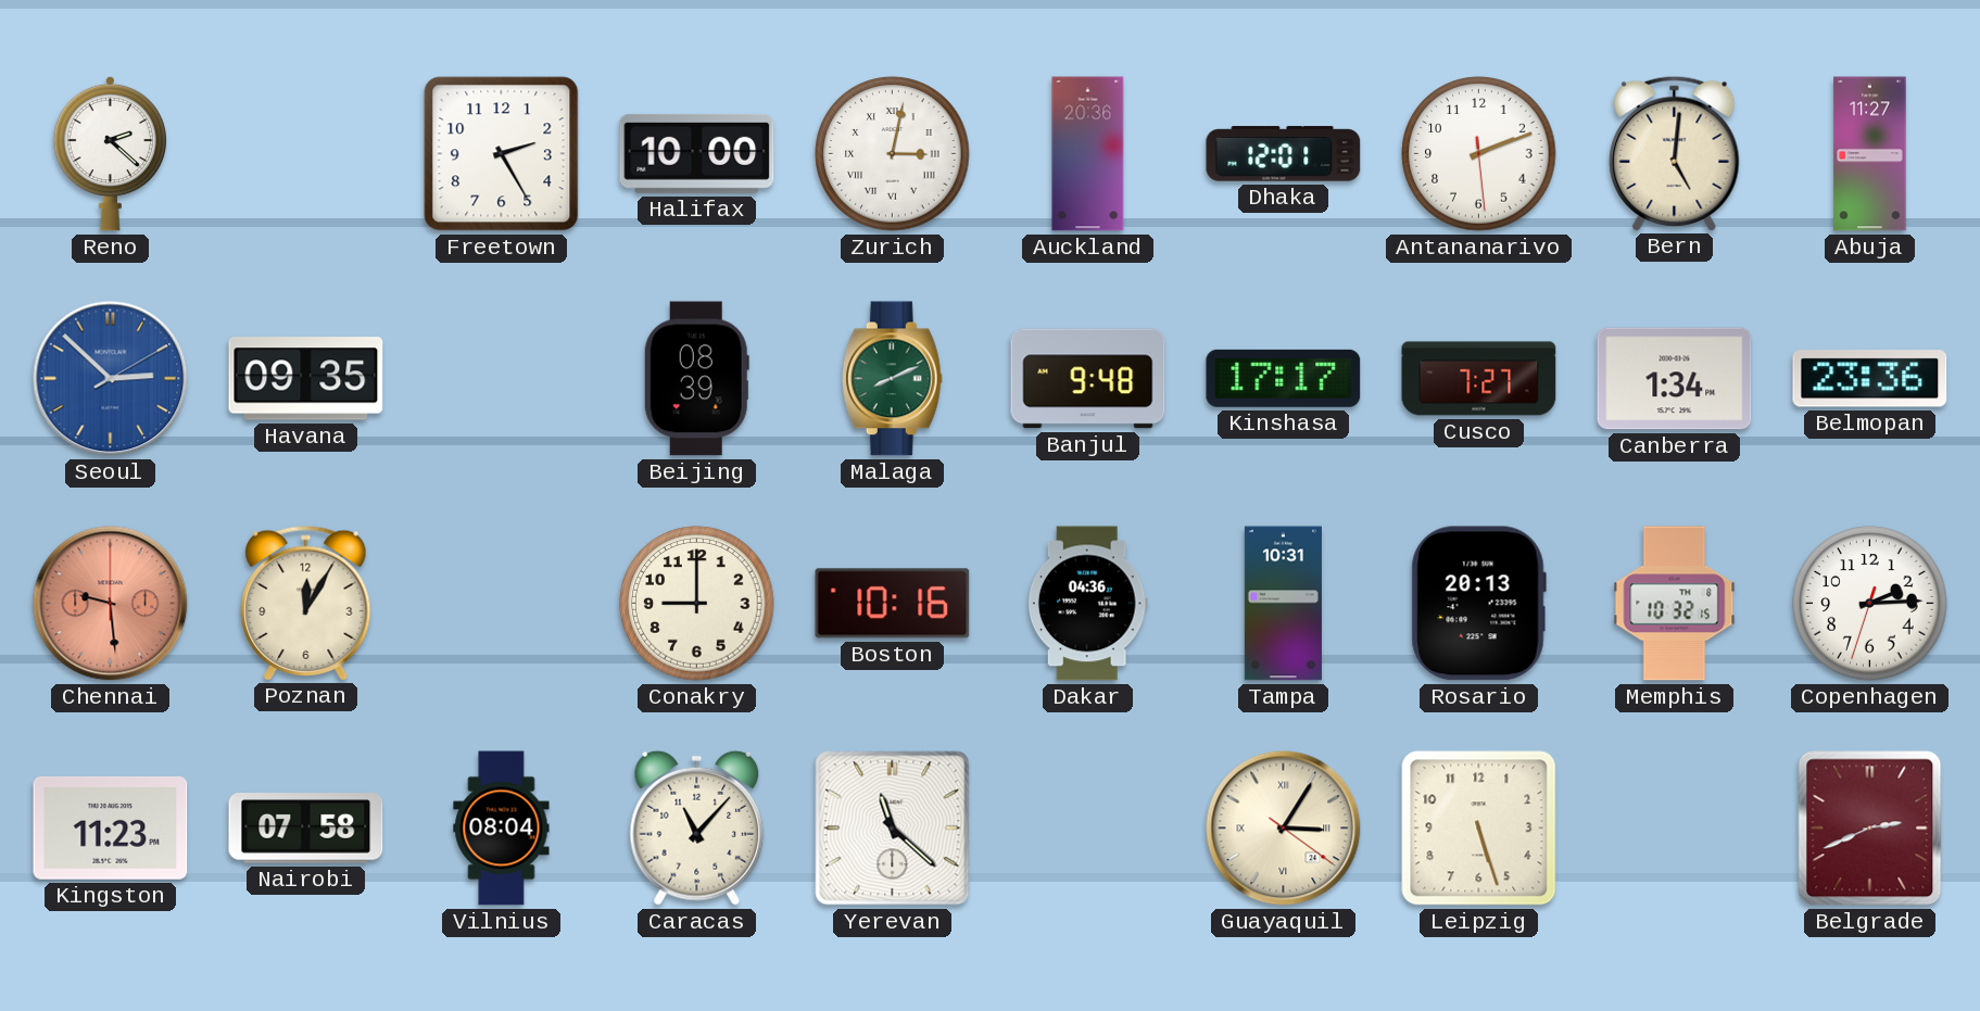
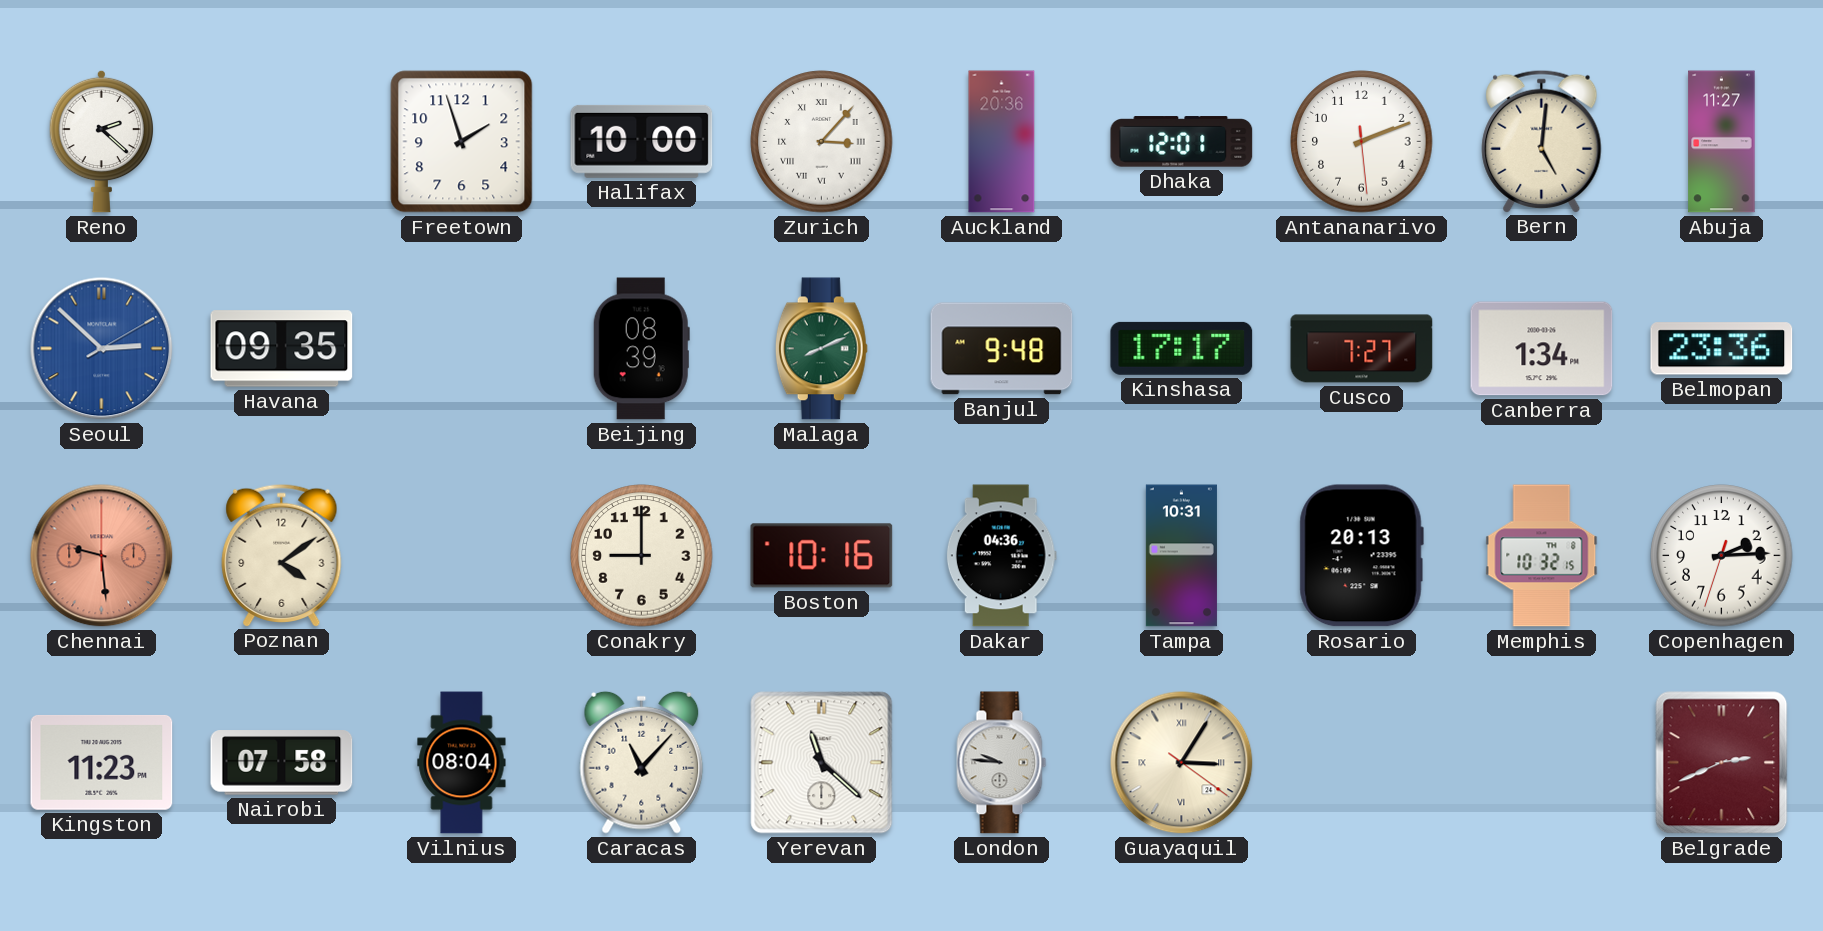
Freetown: 2:25 -> 1:57
Zurich: 3:02 -> 3:07
Poznan: 12:05 -> 4:09
London: none -> 9:46
Leipzig: 5:27 -> none
